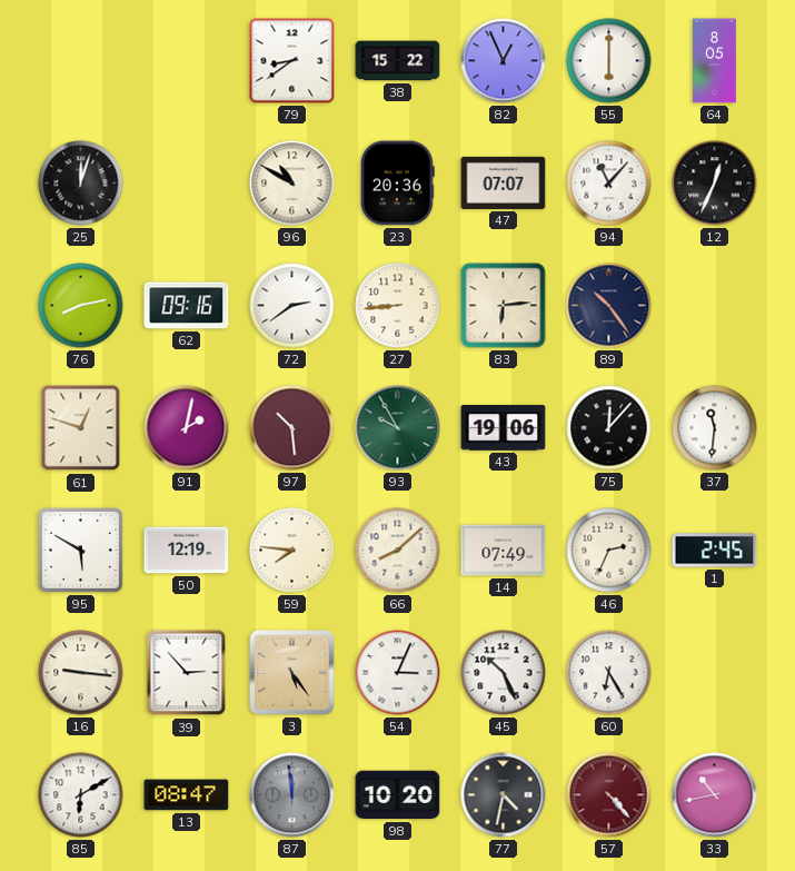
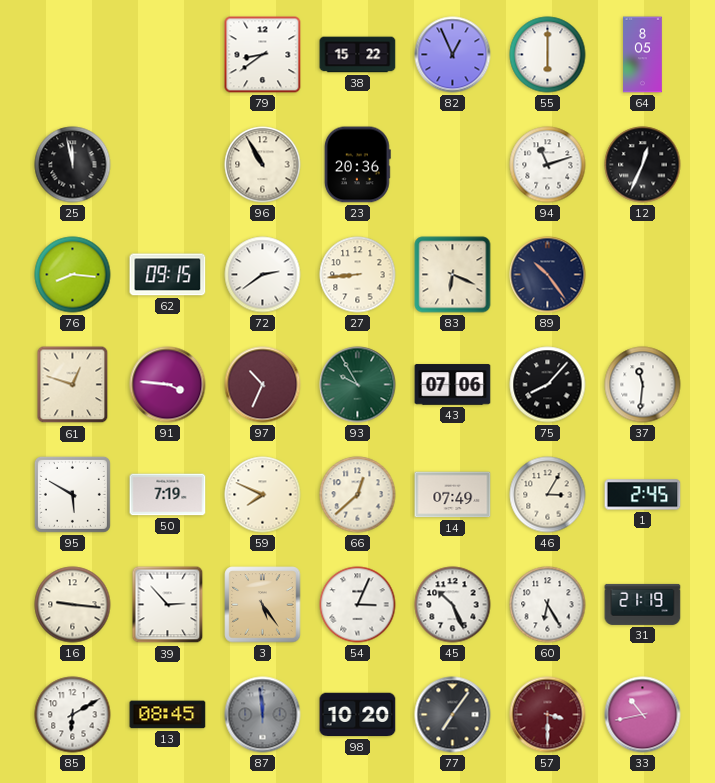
25: 12:03 -> 11:58
96: 10:50 -> 10:55
47: 07:07 -> none
94: 11:07 -> 11:12
76: 8:13 -> 8:16
62: 09:16 -> 09:15
83: 6:14 -> 6:19
91: 2:02 -> 3:46
97: 10:29 -> 10:34
43: 19:06 -> 07:06
75: 12:07 -> 8:07
50: 12:19 -> 7:19
59: 7:46 -> 7:49
66: 8:08 -> 12:38
46: 2:34 -> 3:05
31: none -> 21:19
13: 08:47 -> 08:45
77: 4:32 -> 7:06
57: 4:23 -> 3:30
